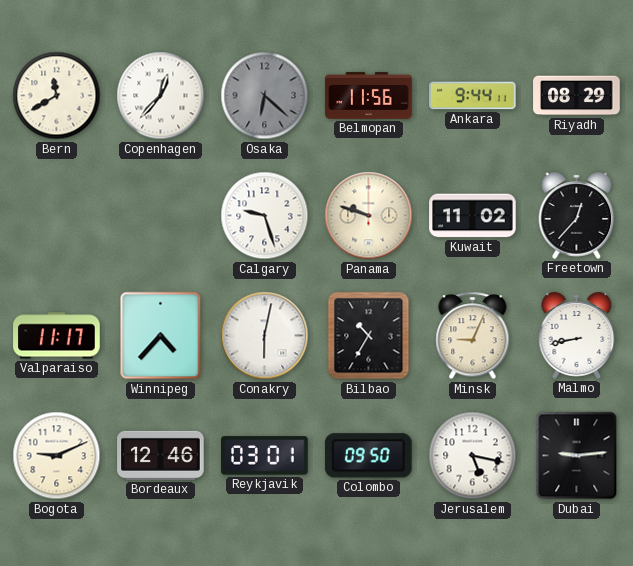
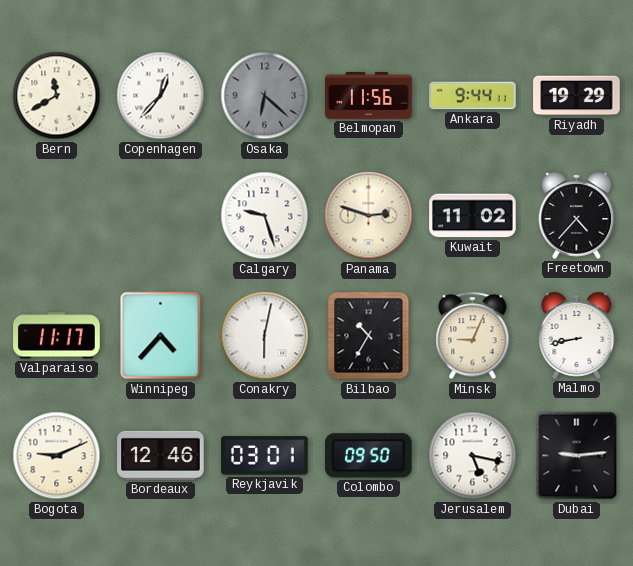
Riyadh: 08:29 -> 19:29
Panama: 9:48 -> 2:48
Freetown: 12:37 -> 4:37
